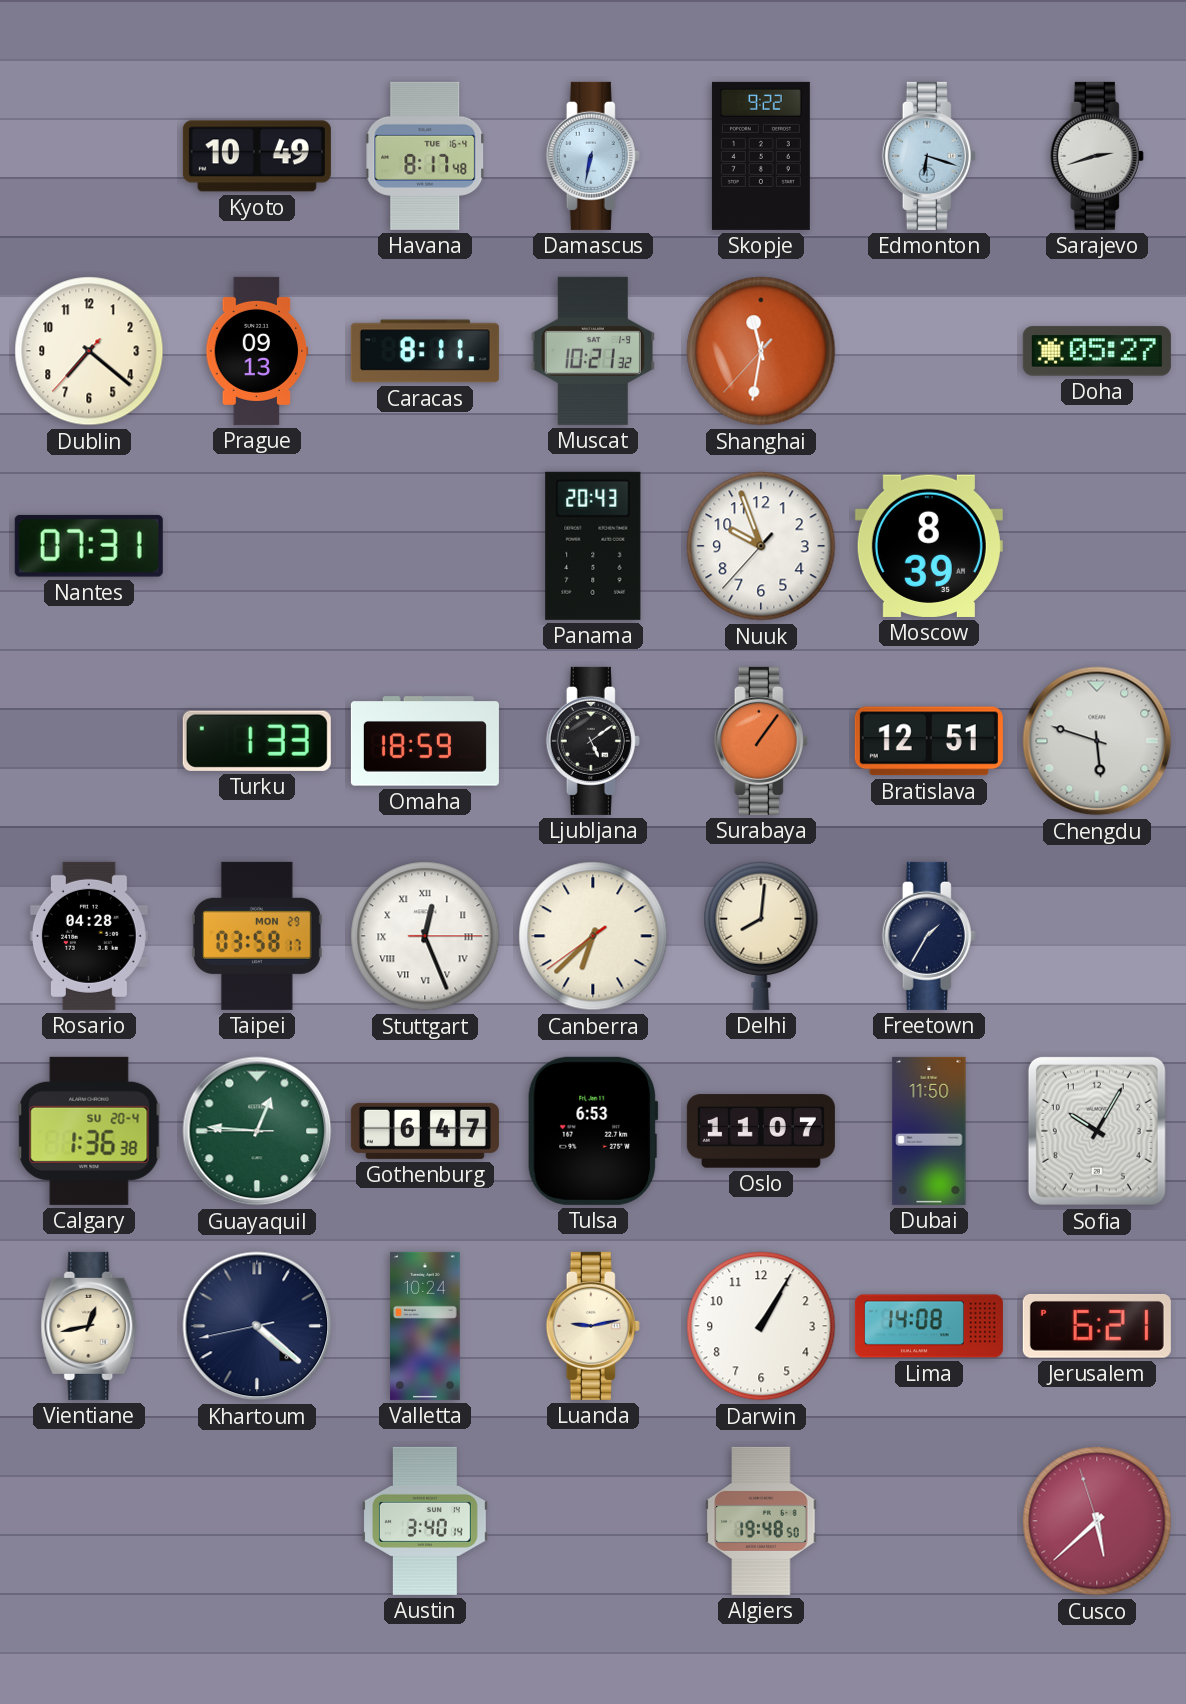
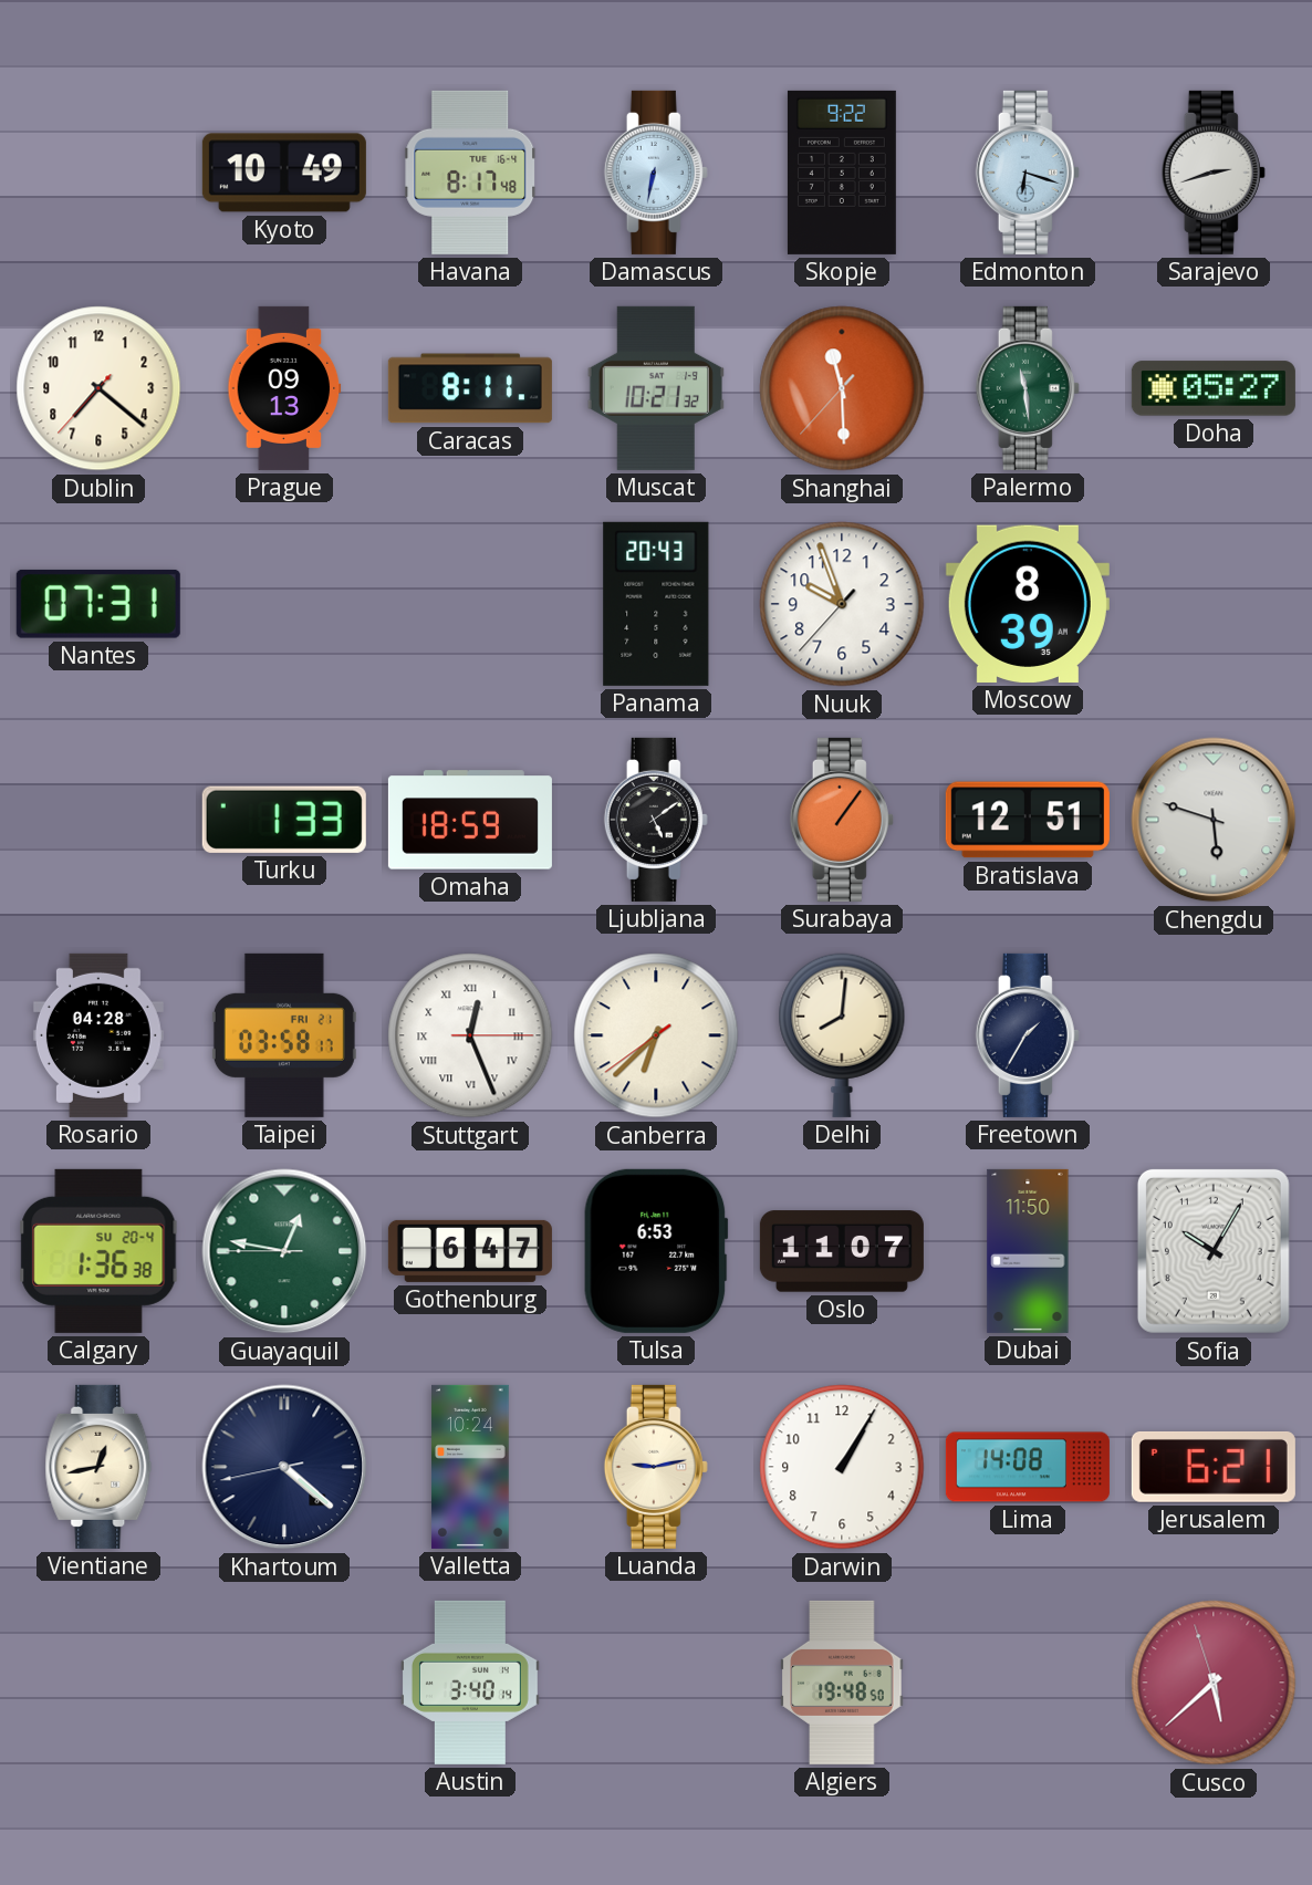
Shanghai: 11:31 -> 11:29
Palermo: none -> 11:29
Taipei date: MON 29 -> FRI 21
Guayaquil: 12:45 -> 12:46
